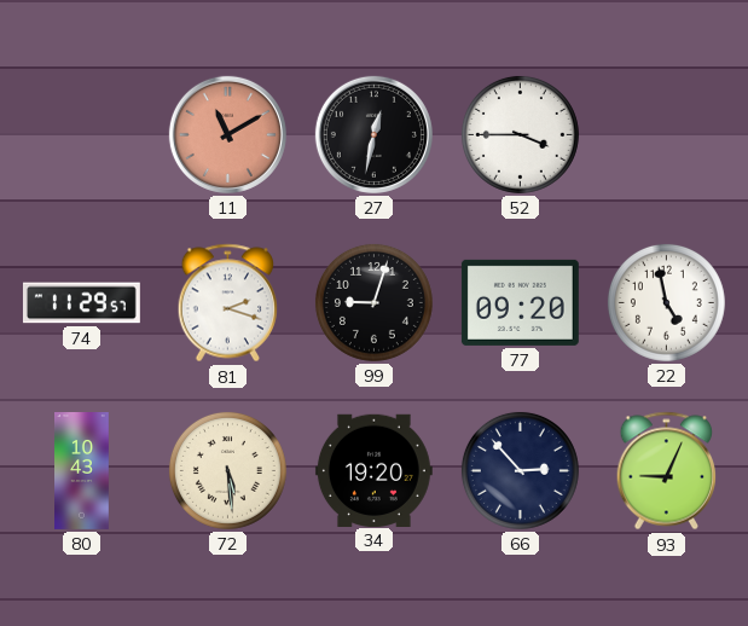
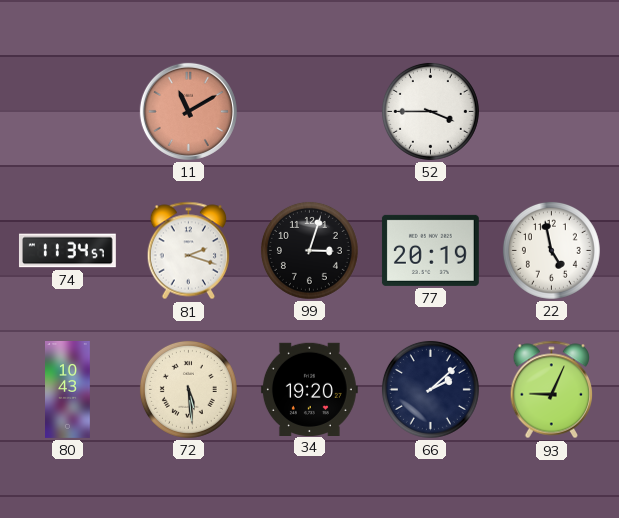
27: 12:32 -> none
74: 11:29 -> 11:34
99: 9:03 -> 3:03
77: 09:20 -> 20:19
66: 2:53 -> 2:08
